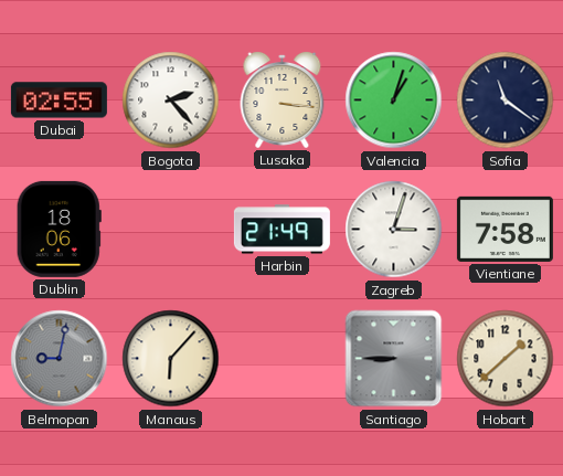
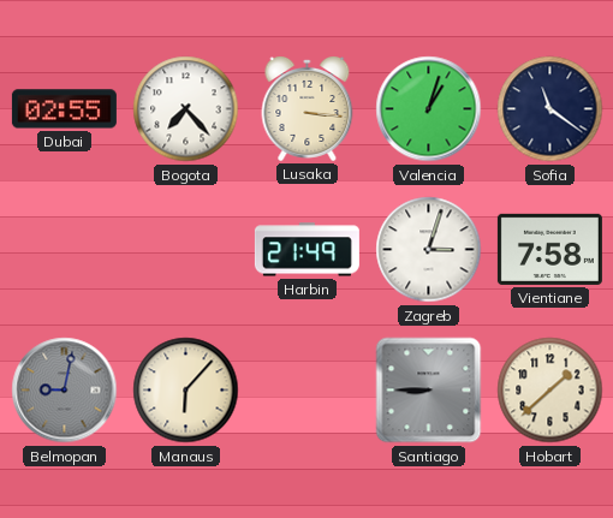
Bogota: 2:23 -> 7:23
Dublin: 18:06 -> none
